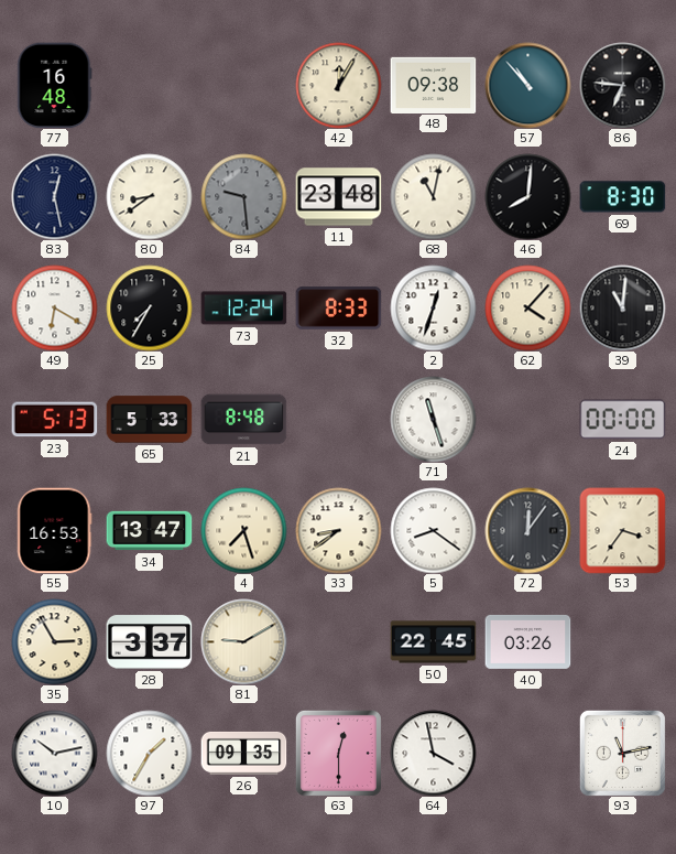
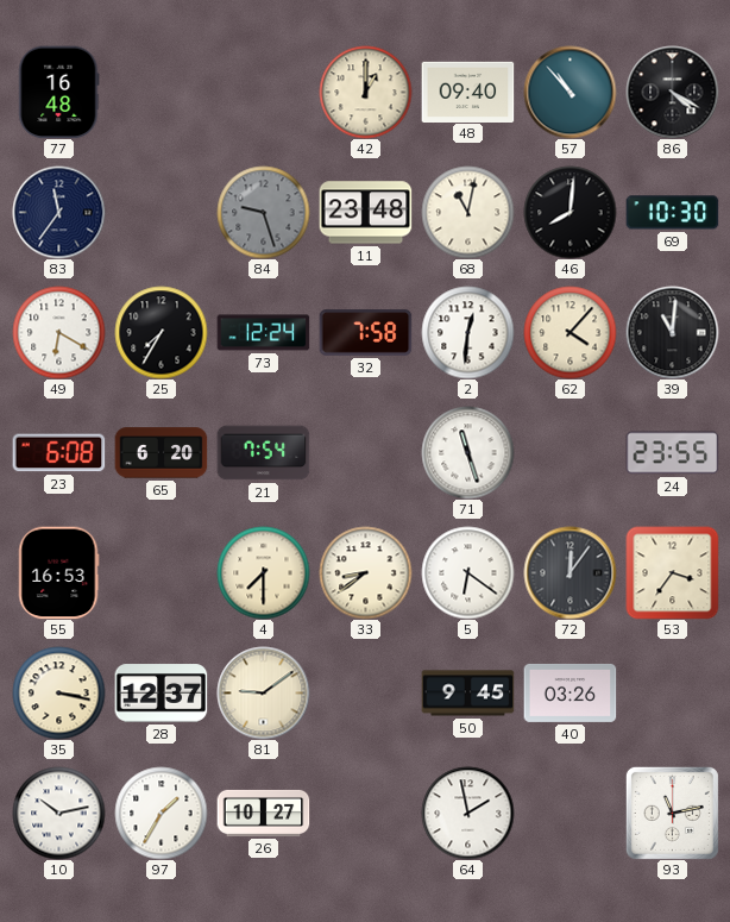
42: 12:05 -> 1:00
48: 09:38 -> 09:40
86: 6:46 -> 4:20
83: 12:28 -> 11:36
80: 8:39 -> none
84: 9:29 -> 9:27
69: 8:30 -> 10:30
32: 8:33 -> 7:58
2: 12:33 -> 12:31
23: 5:13 -> 6:08
65: 5:33 -> 6:20
21: 8:48 -> 7:54
24: 00:00 -> 23:55
34: 13:47 -> none
4: 7:27 -> 7:30
5: 8:21 -> 6:21
35: 2:55 -> 3:17
28: 3:37 -> 12:37
81: 9:10 -> 9:09
50: 22:45 -> 9:45
26: 09:35 -> 10:27
63: 12:30 -> none
64: 3:58 -> 1:58
